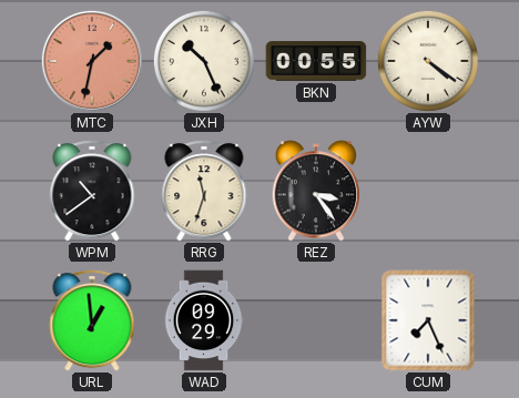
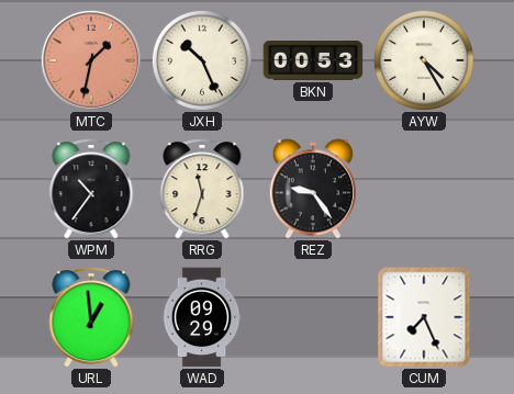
BKN: 00:55 -> 00:53
AYW: 4:21 -> 4:25
WPM: 10:39 -> 10:36
REZ: 3:24 -> 9:24
